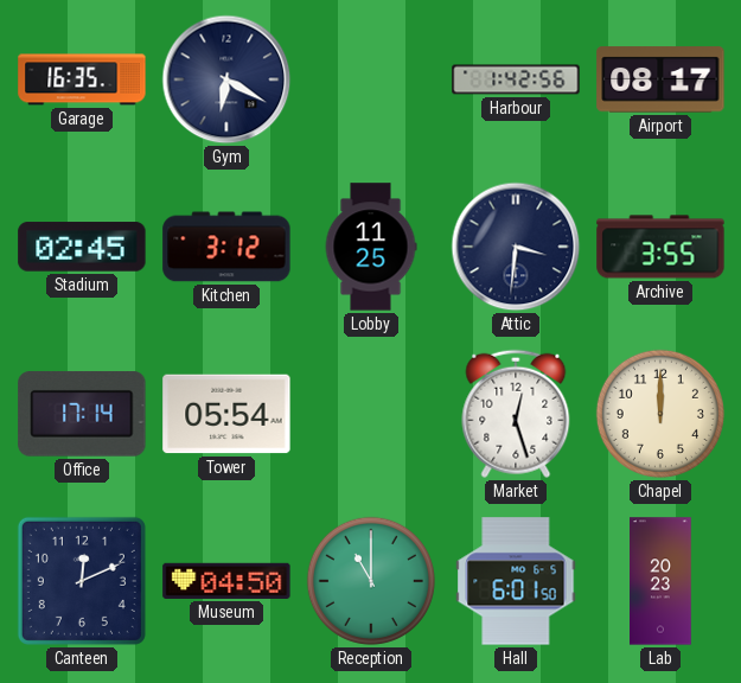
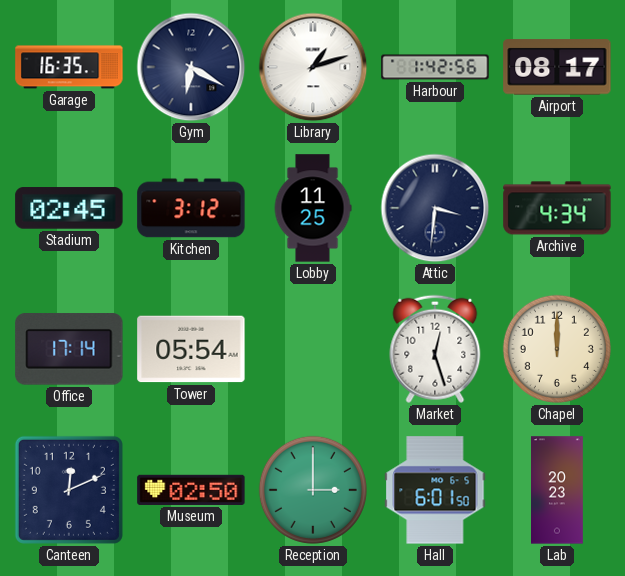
Library: none -> 1:12
Archive: 3:55 -> 4:34
Museum: 04:50 -> 02:50
Reception: 11:00 -> 3:00
